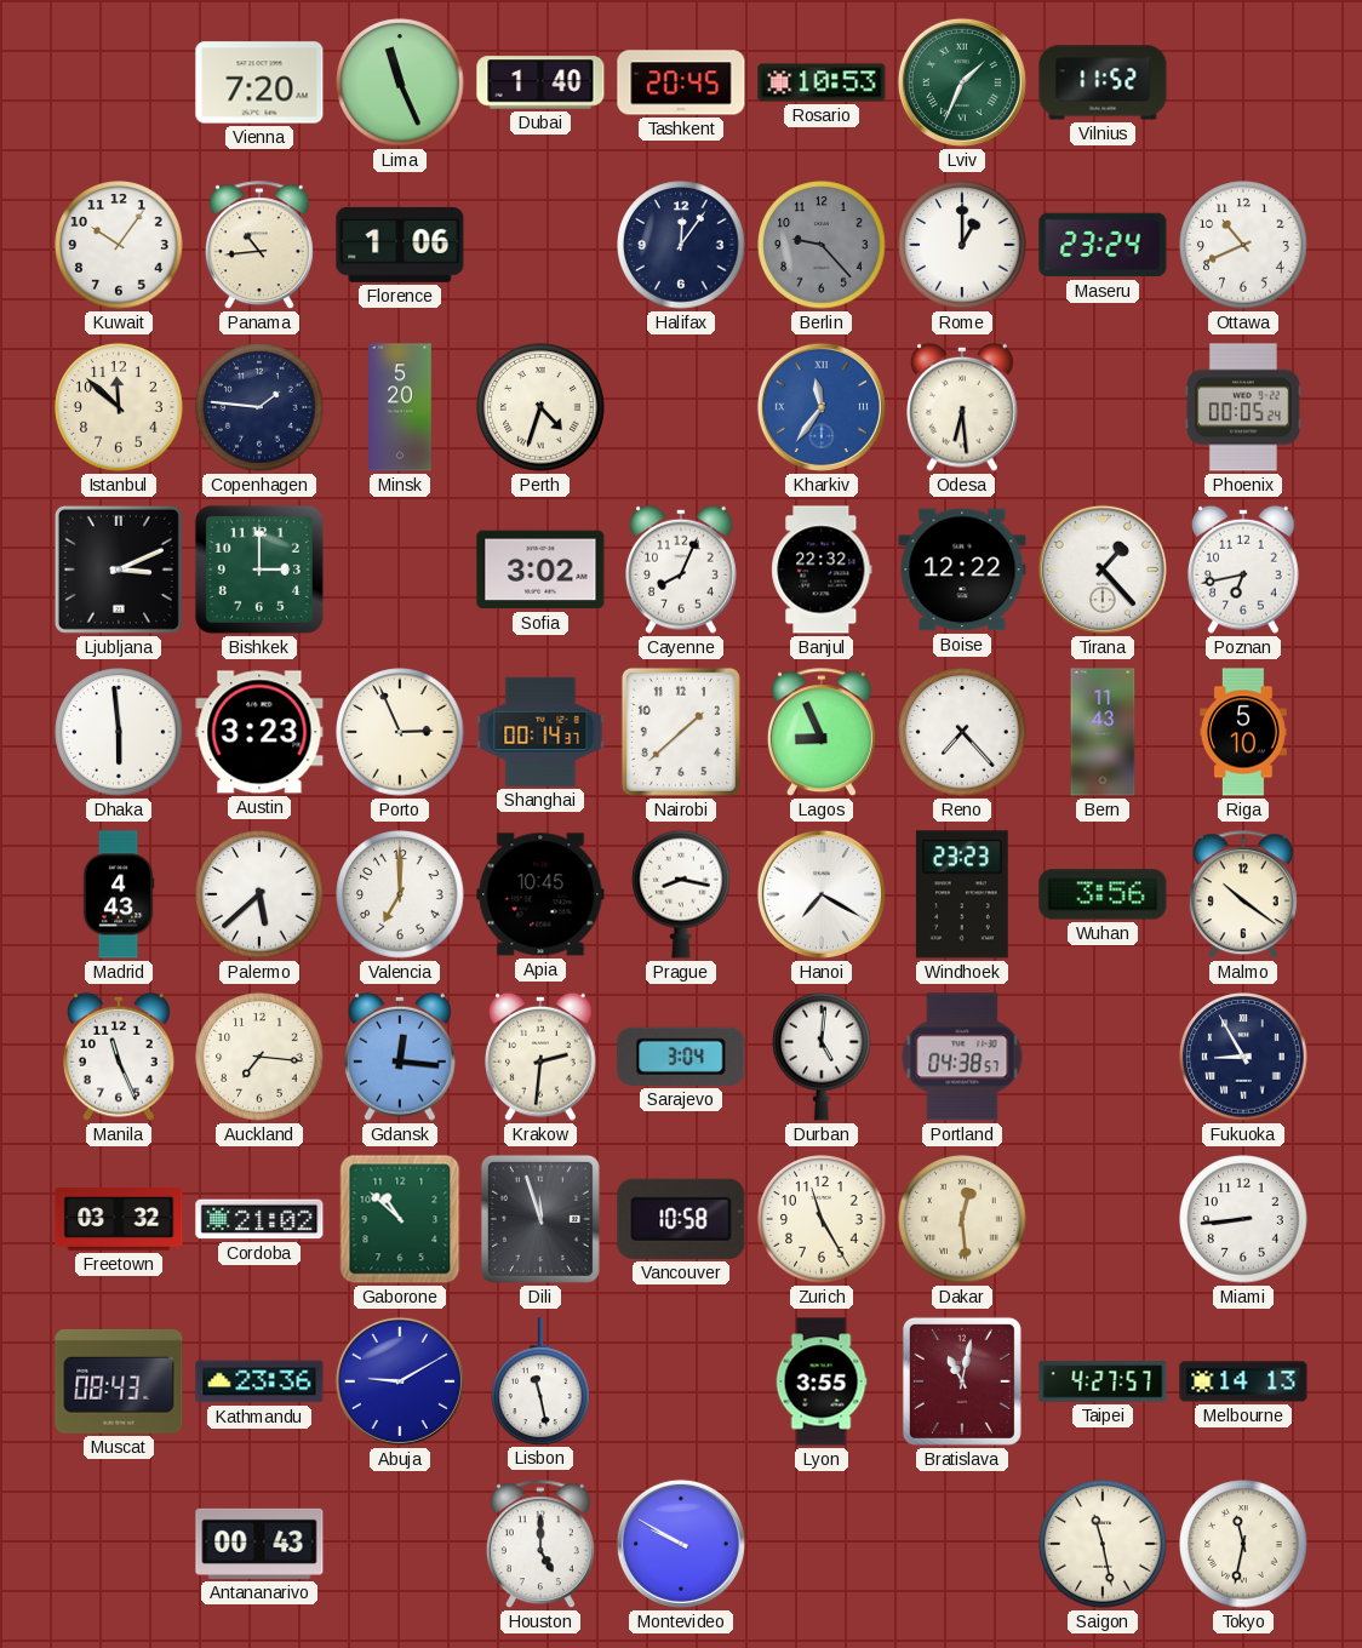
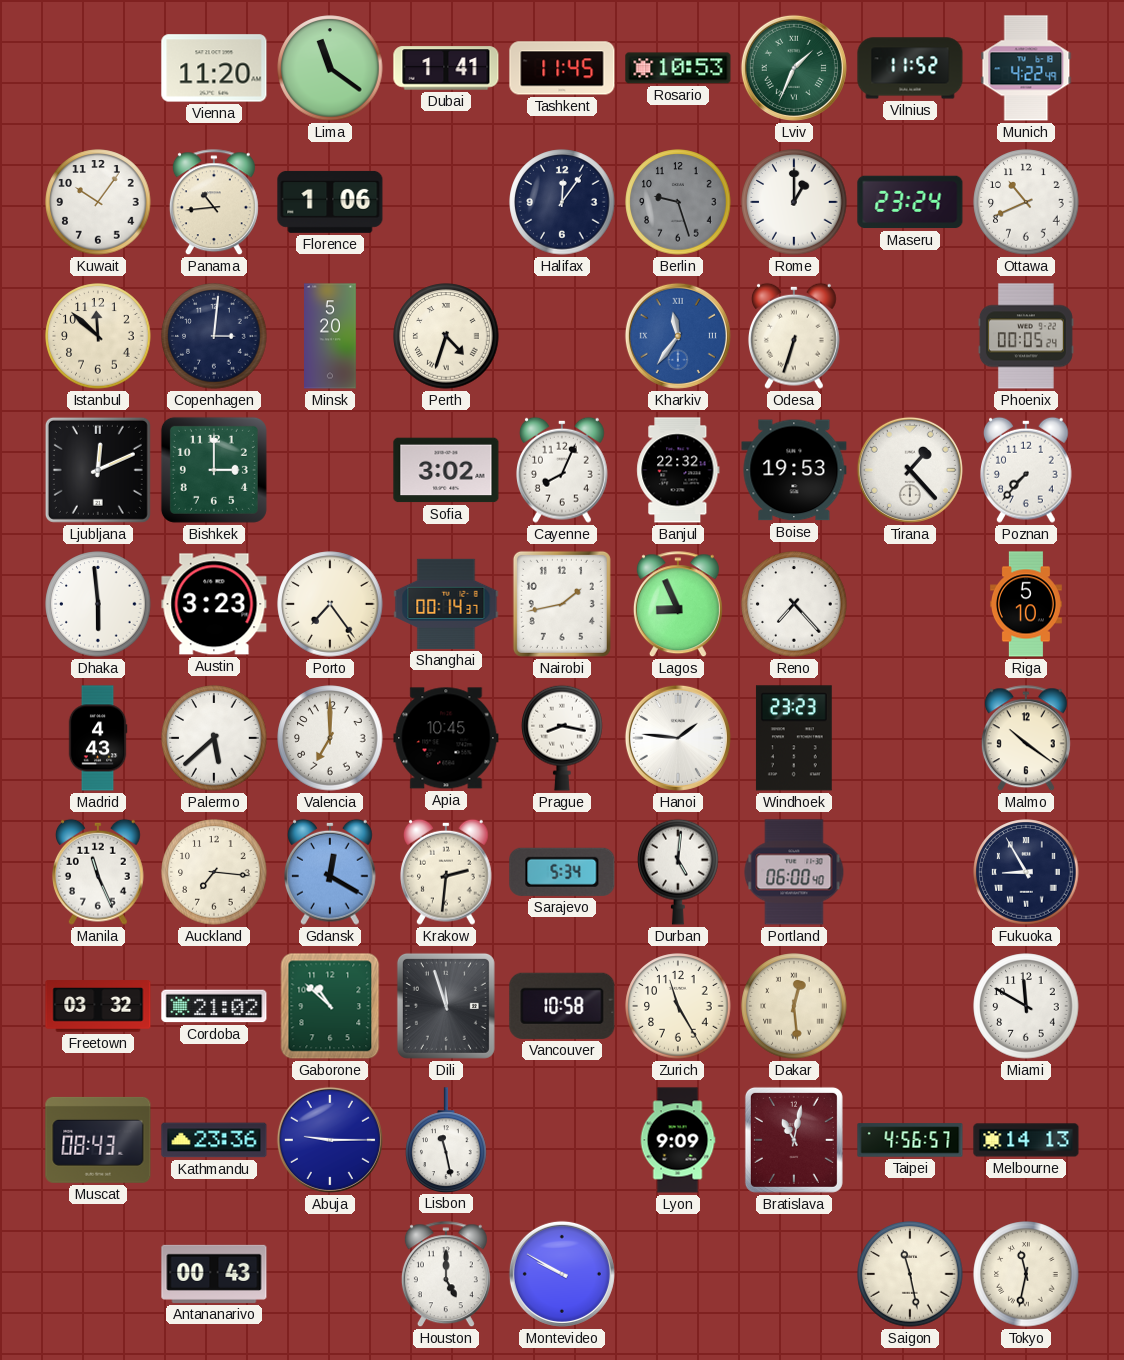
Vienna: 7:20 -> 11:20
Lima: 11:26 -> 11:21
Dubai: 1:40 -> 1:41
Tashkent: 20:45 -> 11:45
Munich: none -> 4:22
Berlin: 9:23 -> 9:27
Copenhagen: 1:46 -> 3:01
Odesa: 6:29 -> 6:33
Ljubljana: 3:11 -> 12:11
Boise: 12:22 -> 19:53
Poznan: 6:43 -> 7:37
Porto: 2:56 -> 7:24
Nairobi: 1:38 -> 1:43
Bern: 11:43 -> none
Hanoi: 7:20 -> 1:46
Wuhan: 3:56 -> none
Gdansk: 12:16 -> 12:20
Sarajevo: 3:04 -> 5:34
Portland: 04:38 -> 06:00
Miami: 8:44 -> 11:50
Abuja: 9:10 -> 9:15
Lyon: 3:55 -> 9:09
Taipei: 4:27 -> 4:56
